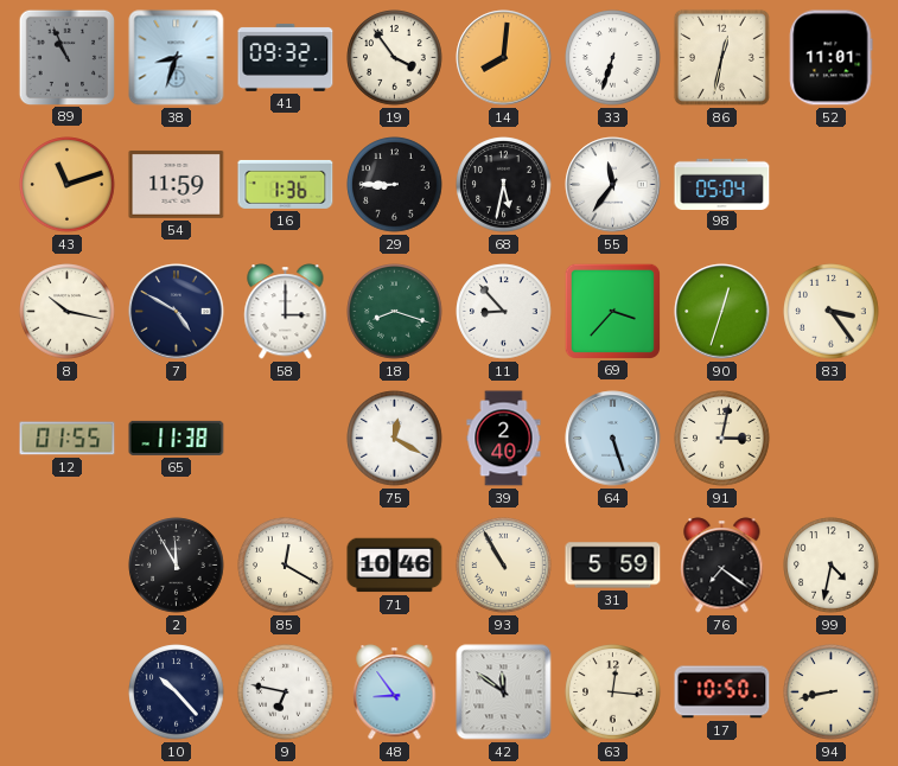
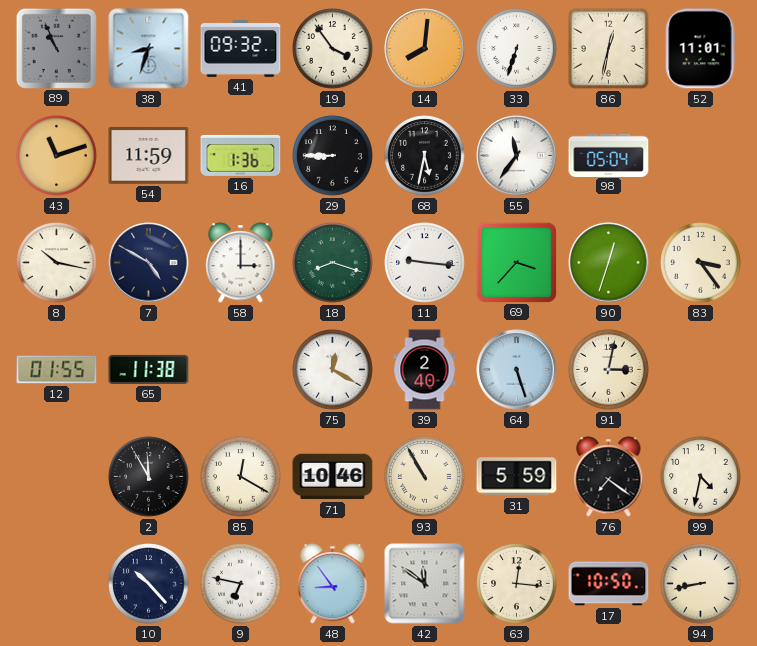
11: 8:53 -> 9:16
